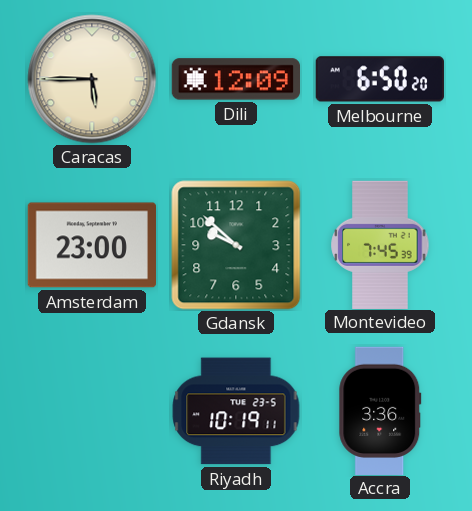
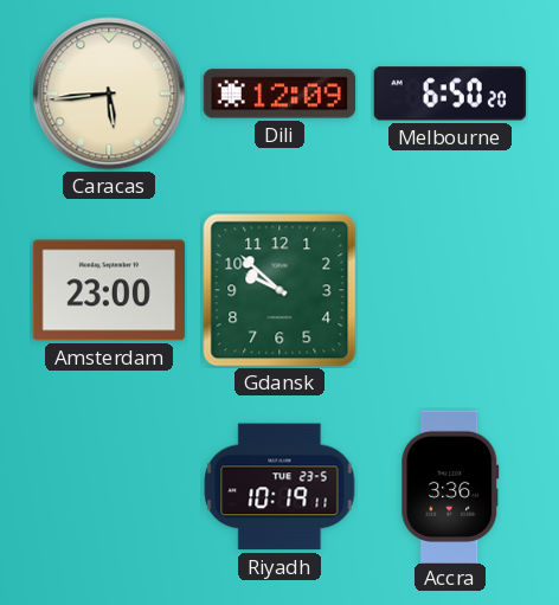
Caracas: 5:45 -> 5:44
Montevideo: 7:45 -> none
